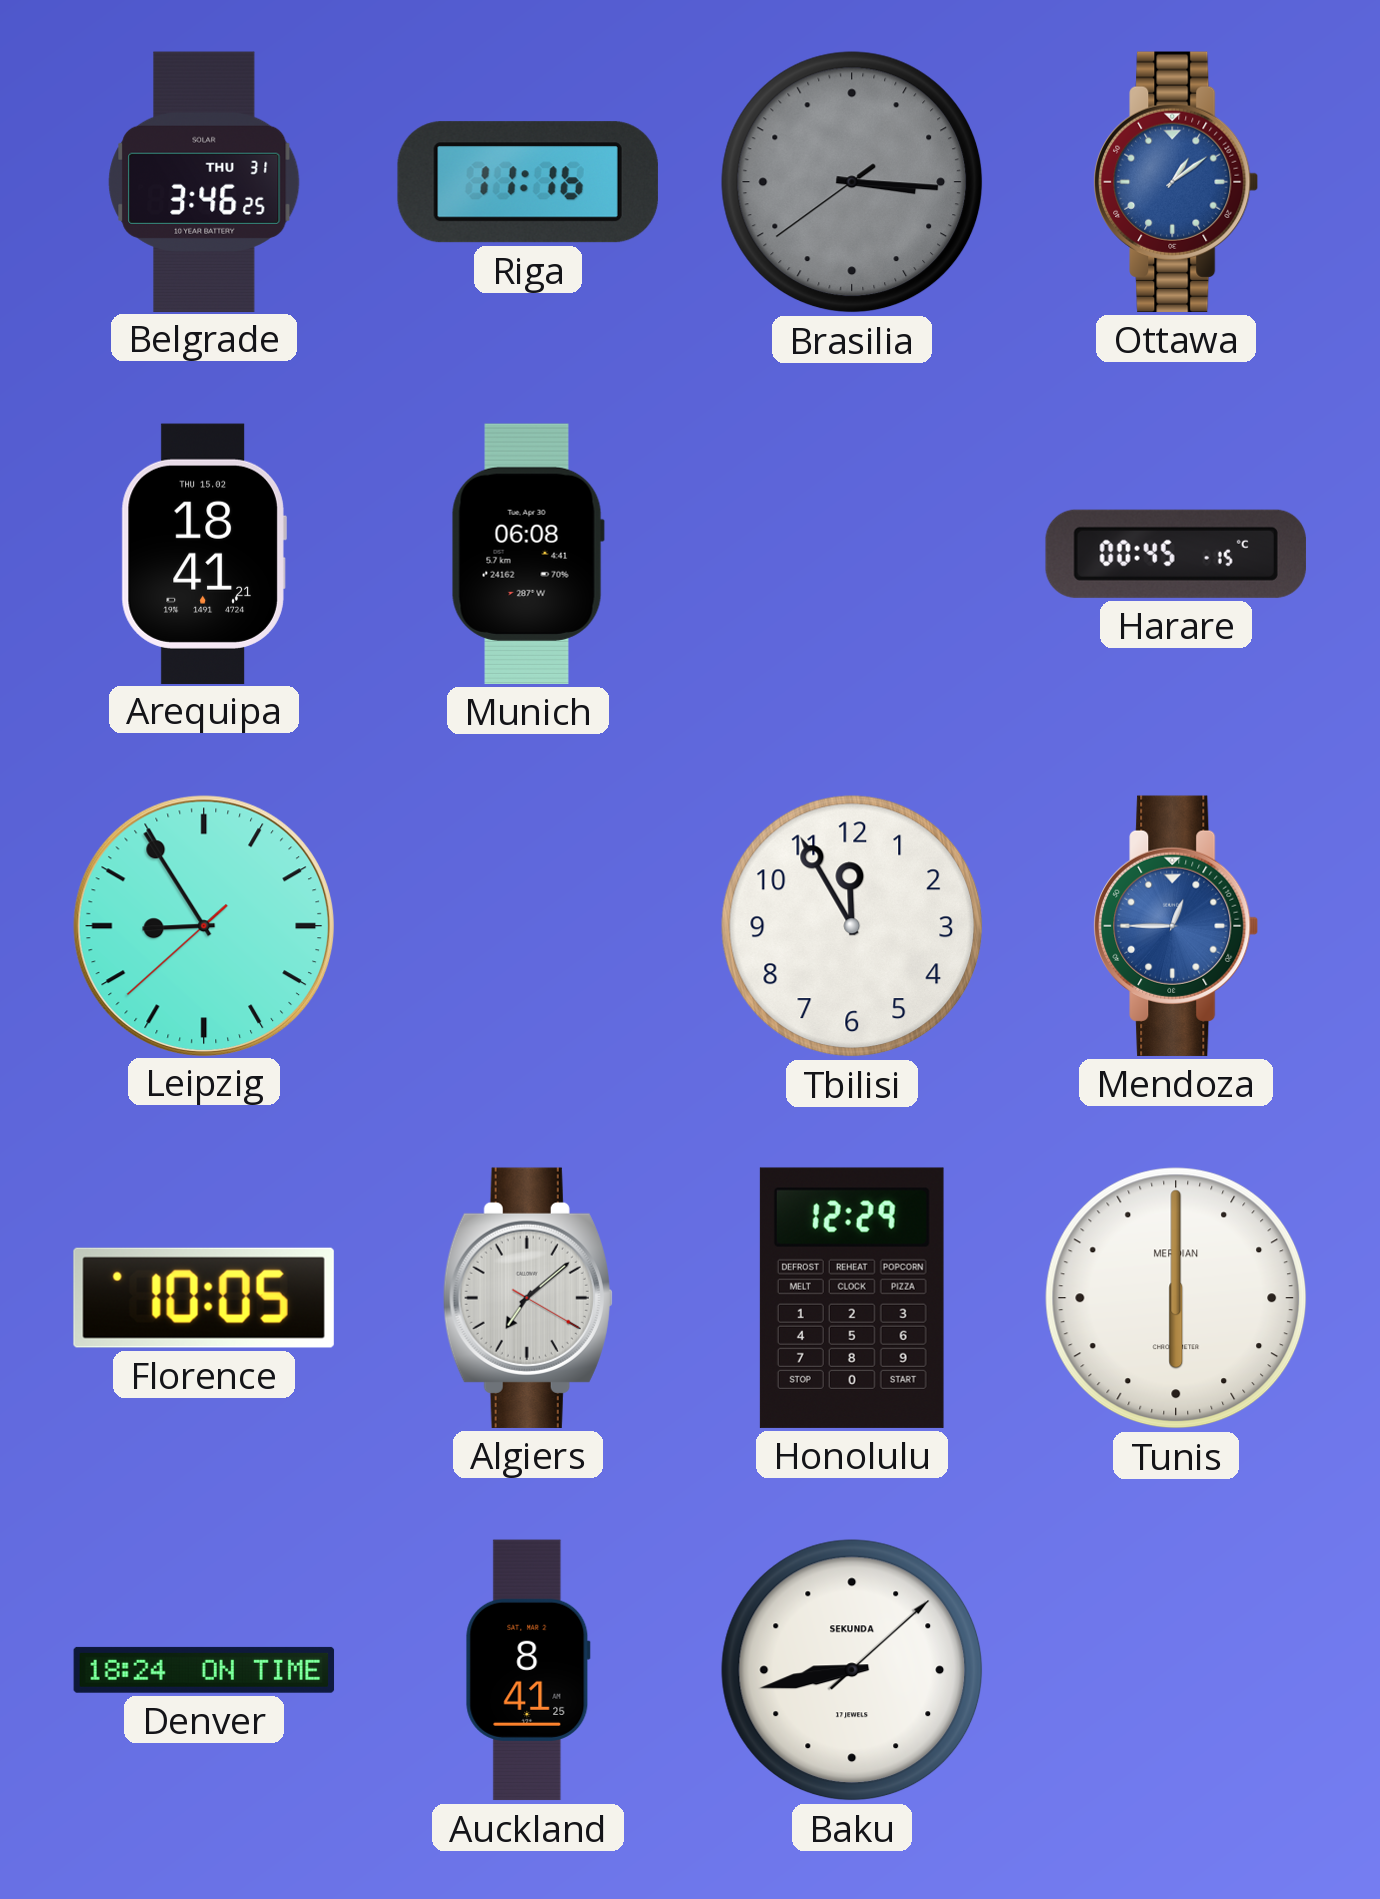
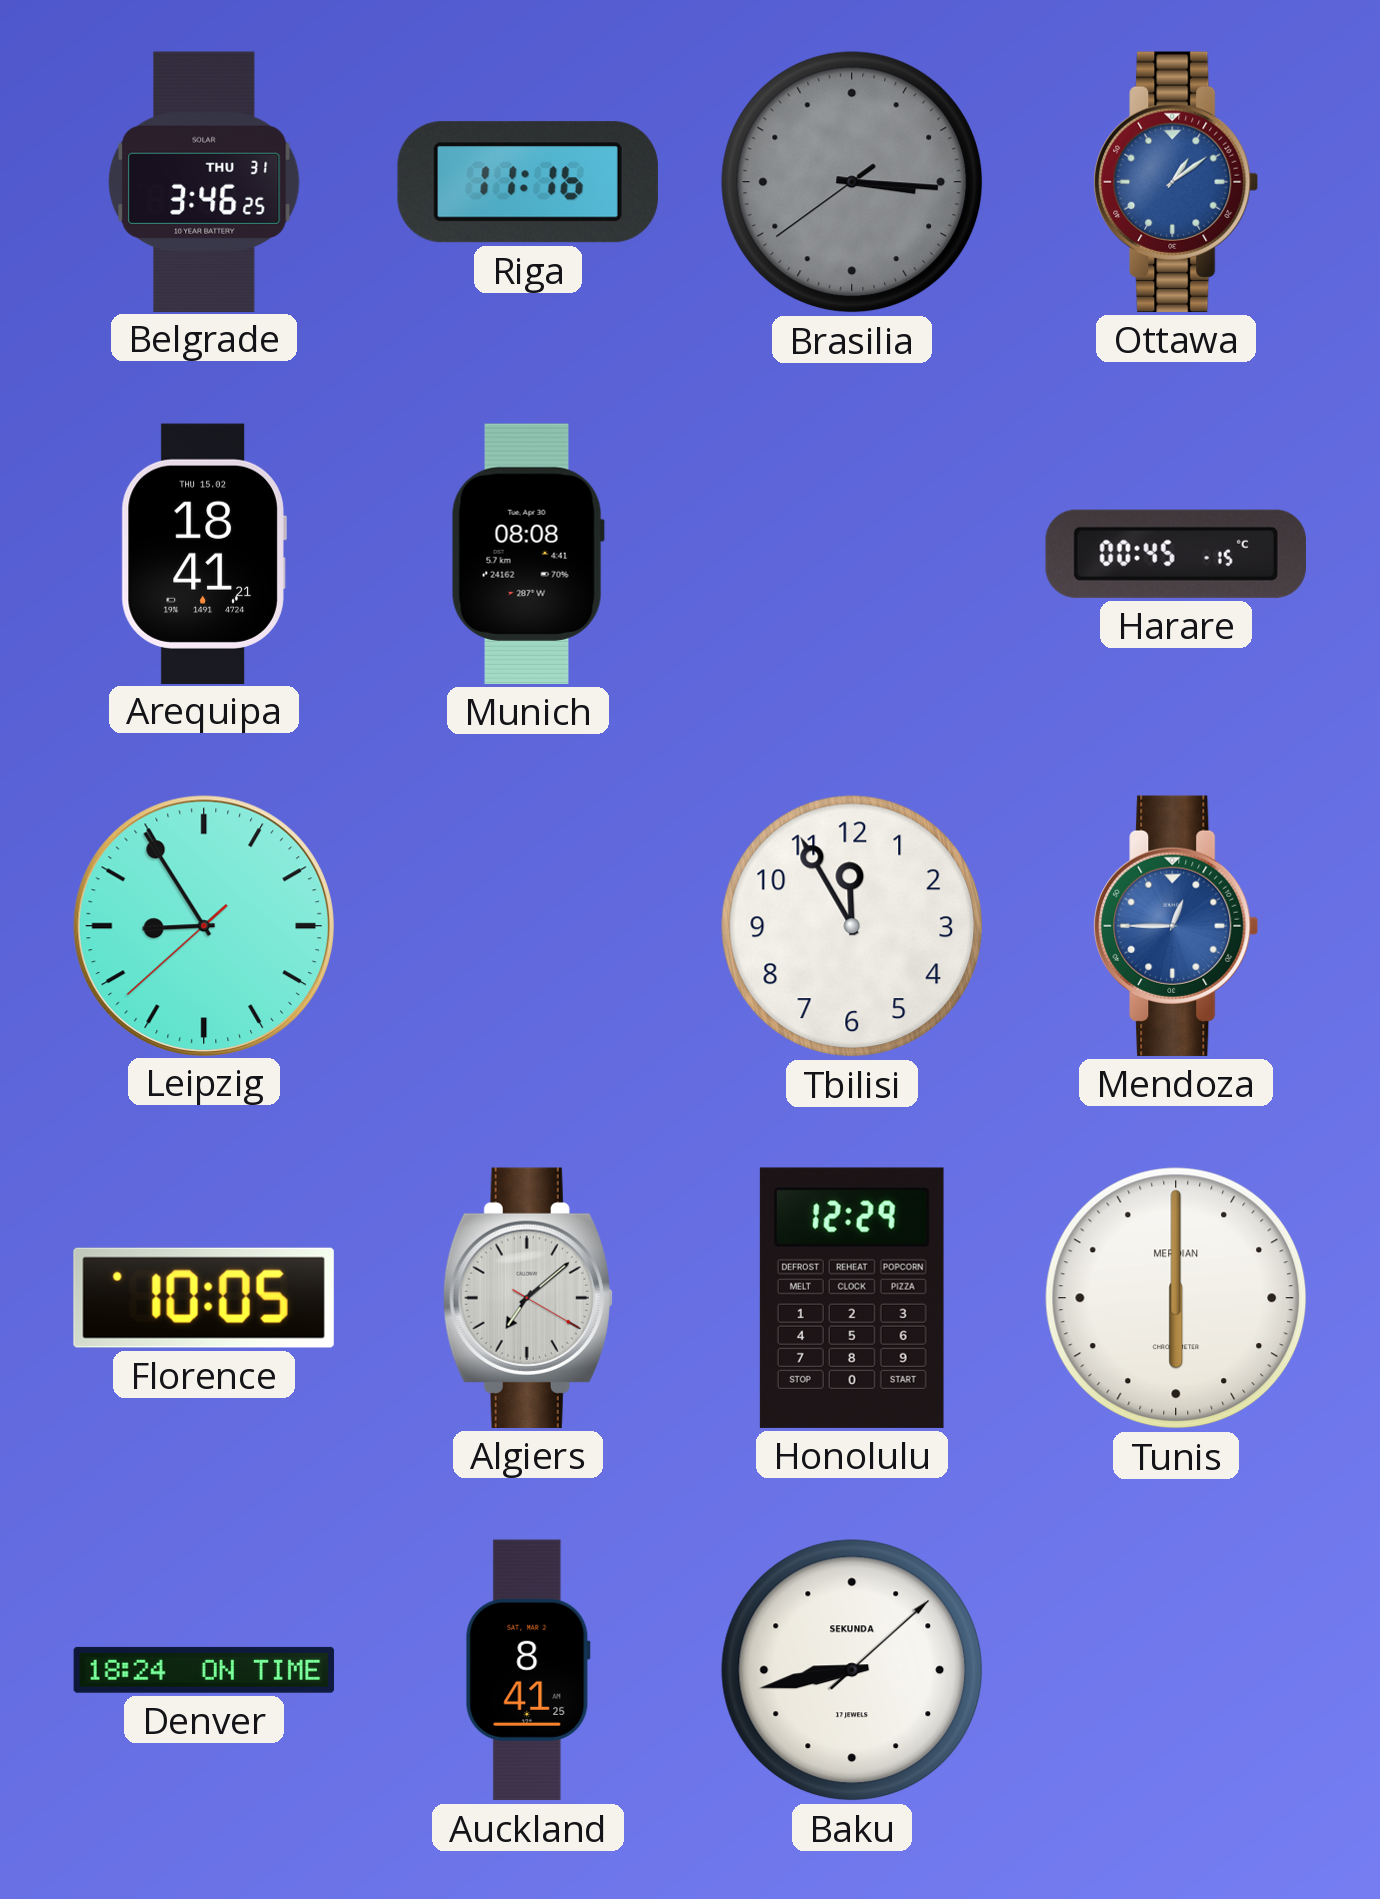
Munich: 06:08 -> 08:08
